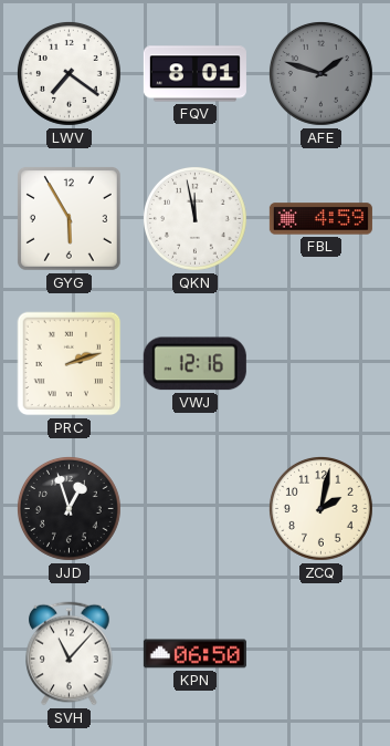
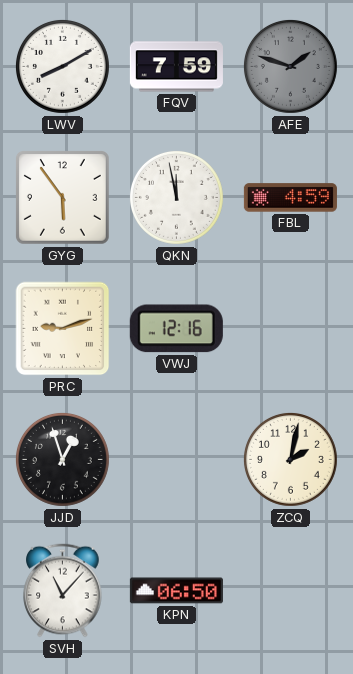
LWV: 7:21 -> 8:10
FQV: 8:01 -> 7:59
GYG: 5:55 -> 5:54
PRC: 2:12 -> 9:12
